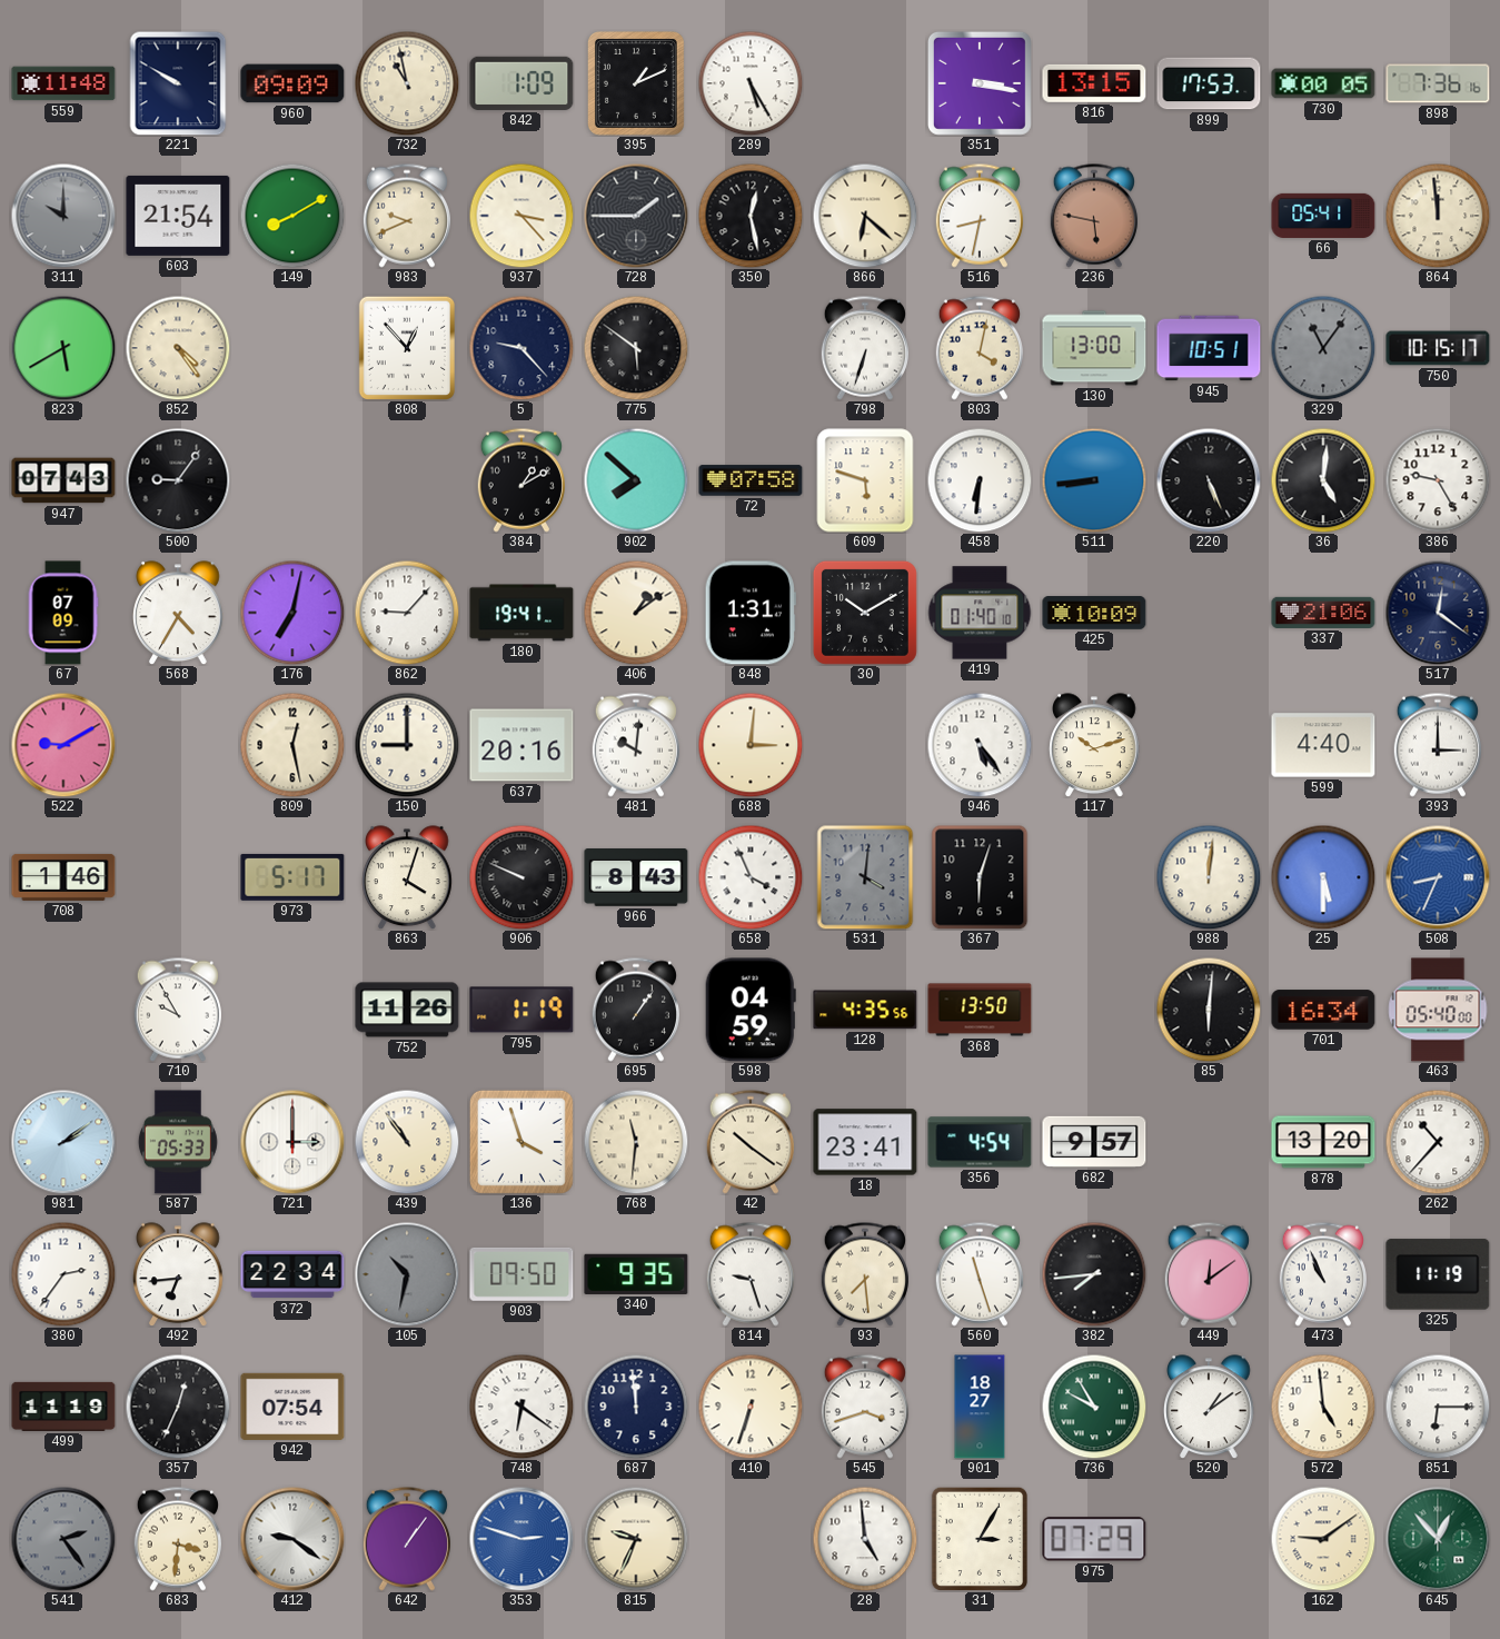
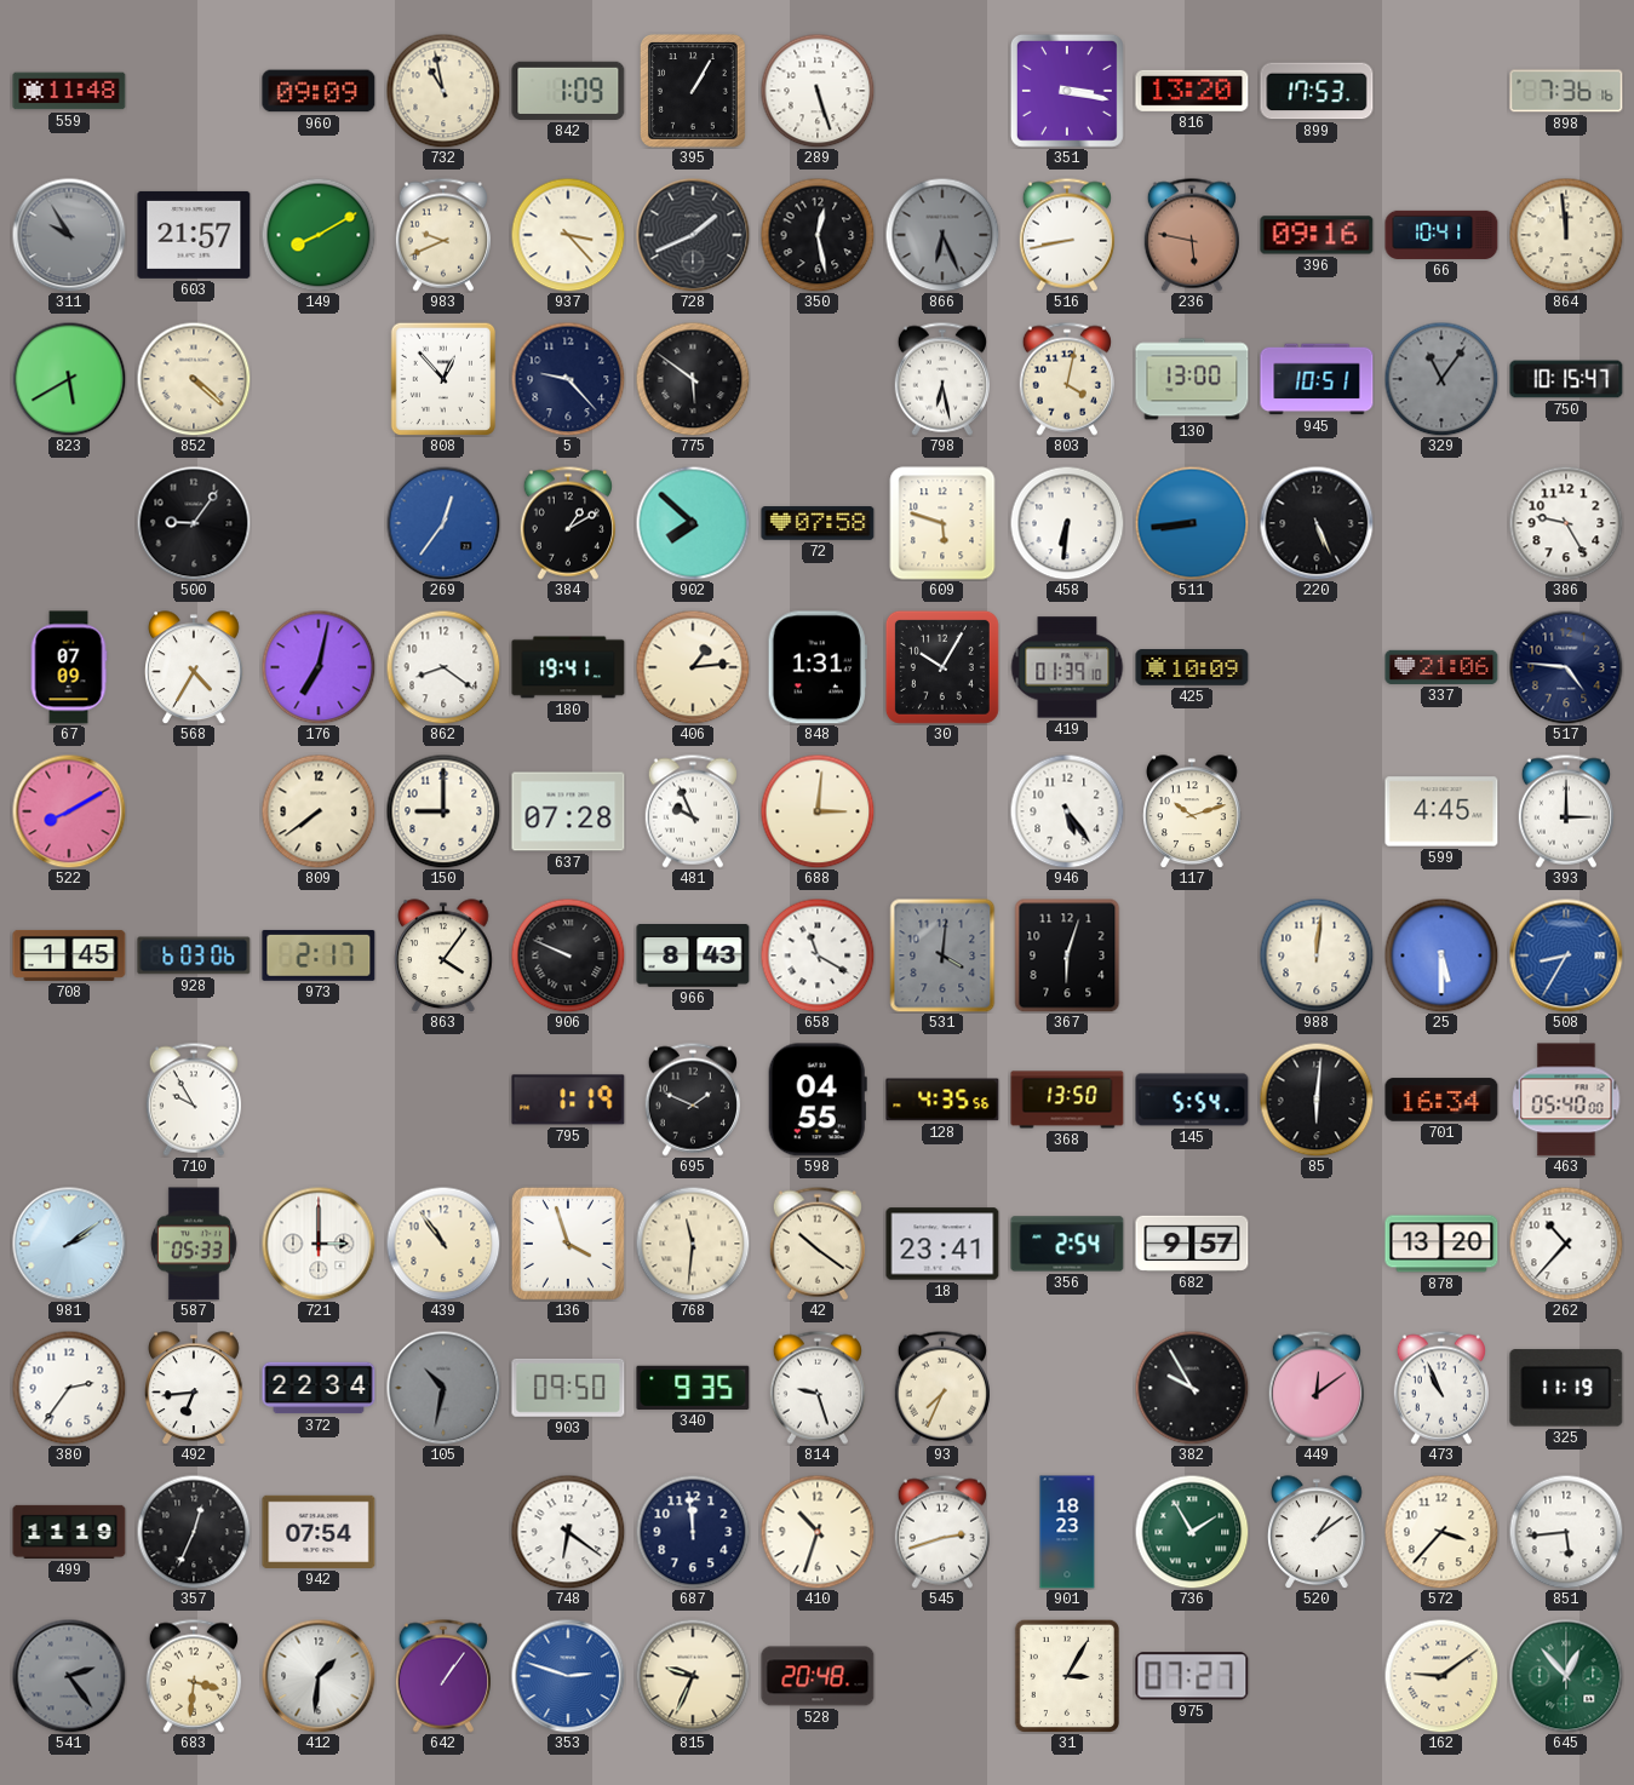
221: 9:50 -> none
395: 1:11 -> 1:05
289: 5:25 -> 5:27
816: 13:15 -> 13:20
730: 00:05 -> none
311: 10:00 -> 9:55
603: 21:54 -> 21:57
728: 1:45 -> 1:41
866: 6:22 -> 6:26
866 dial: cream -> grey
516: 8:32 -> 8:43
396: none -> 09:16
66: 05:41 -> 10:41
852: 4:24 -> 4:22
798: 6:33 -> 6:28
750: 10:15:17 -> 10:15:47
947: 07:43 -> none
269: none -> 12:36
36: 5:01 -> none
862: 9:07 -> 8:21
406: 1:09 -> 1:14
30: 10:10 -> 10:05
419: 01:40 -> 01:39
517: 12:21 -> 4:46
522: 9:10 -> 8:10
809: 12:28 -> 7:39
637: 20:16 -> 07:28
481: 10:01 -> 9:56
599: 4:40 -> 4:45
708: 1:46 -> 1:45
928: none -> 6:03
973: 5:17 -> 2:17
863: 4:03 -> 4:06
658: 3:56 -> 11:20
508: 8:34 -> 8:35
752: 11:26 -> none
695: 1:06 -> 1:49
598: 04:59 -> 04:55
145: none -> 5:54
356: 4:54 -> 2:54
93: 7:29 -> 7:34
560: 11:27 -> none
382: 7:44 -> 9:55
410: 6:33 -> 10:33
545: 3:42 -> 2:42
901: 18:27 -> 18:23
736: 9:55 -> 1:55
572: 4:59 -> 3:37
851: 6:15 -> 5:44
412: 9:21 -> 1:31
528: none -> 20:48
28: 4:59 -> none
975: 07:29 -> 07:27
